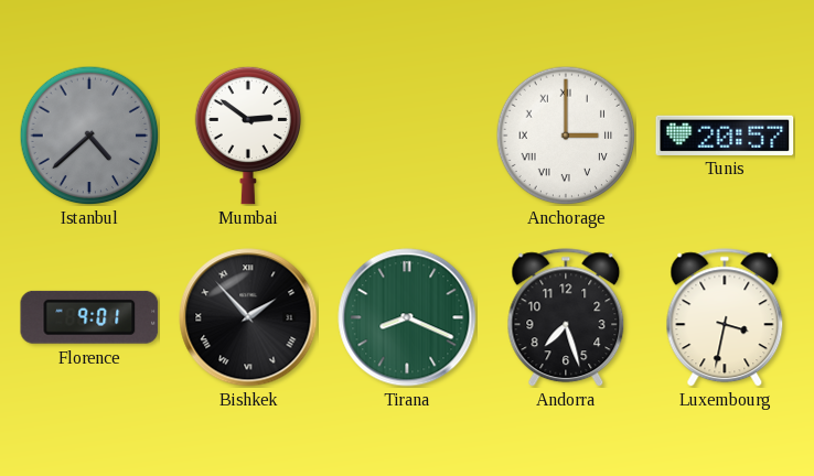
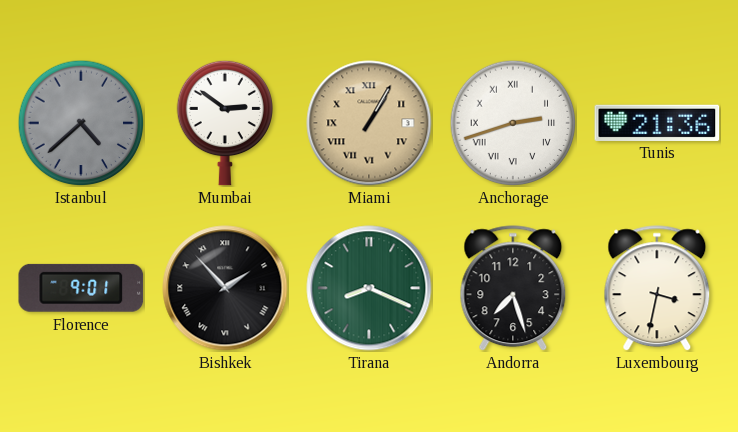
Miami: none -> 1:05
Anchorage: 3:00 -> 2:42
Tunis: 20:57 -> 21:36
